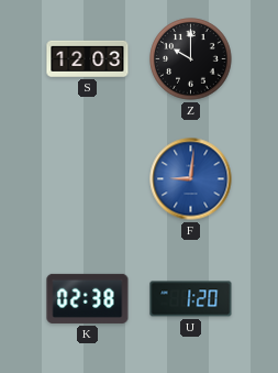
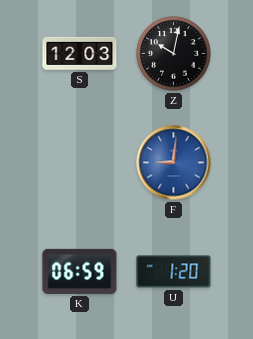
Z: 10:00 -> 10:02
K: 02:38 -> 06:59
